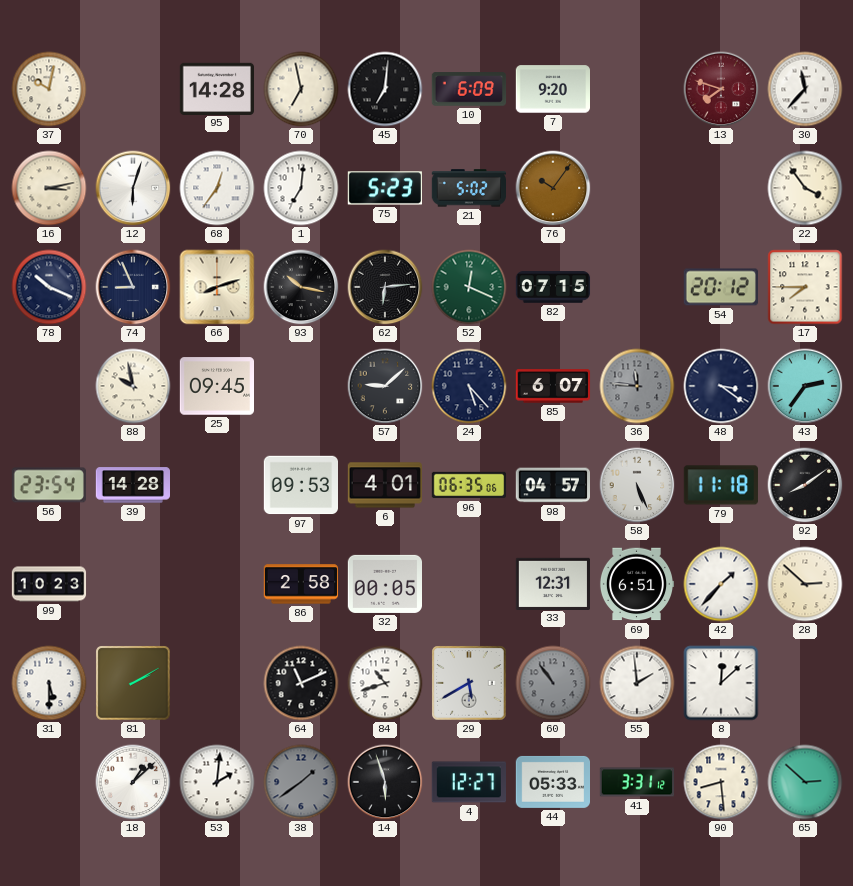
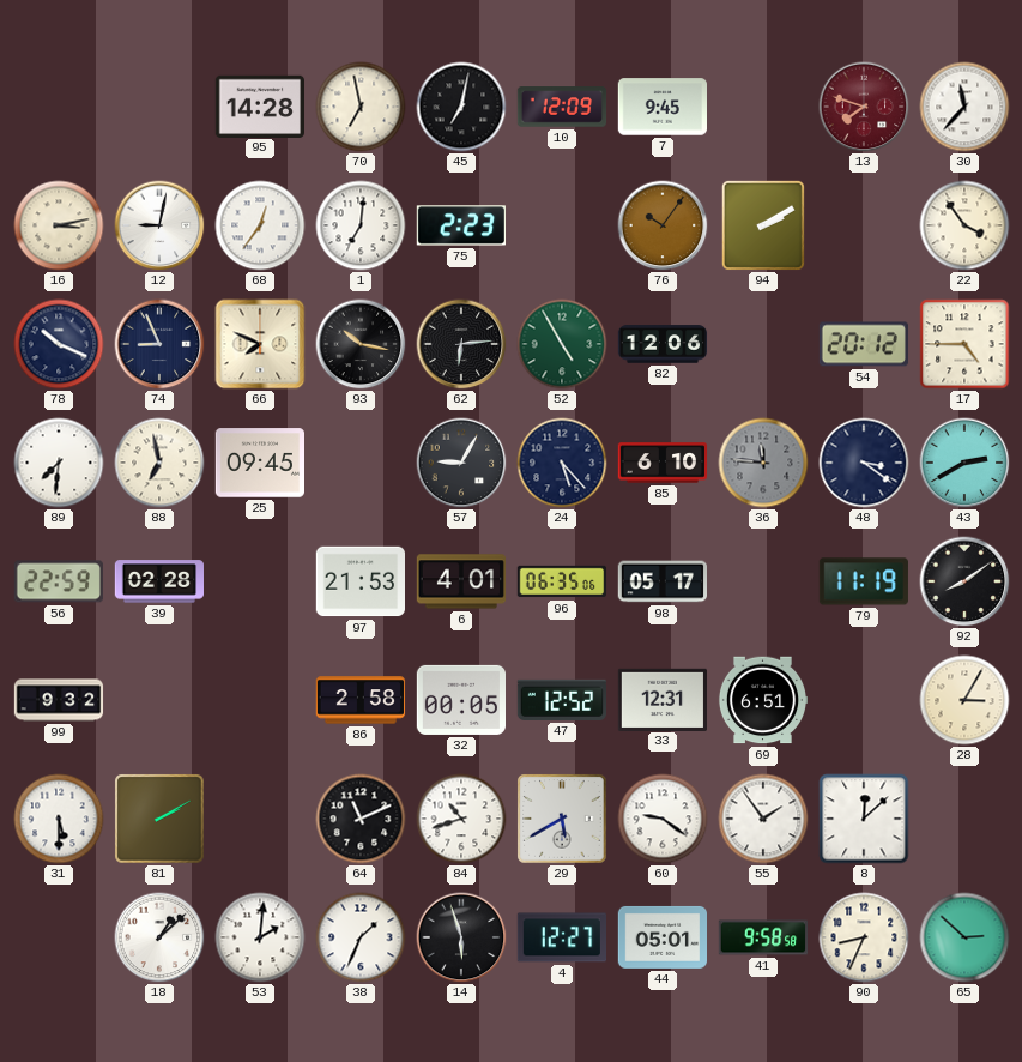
37: 10:02 -> none
45: 7:01 -> 7:02
10: 6:09 -> 12:09
7: 9:20 -> 9:45
12: 6:03 -> 9:02
75: 5:23 -> 2:23
21: 5:02 -> none
94: none -> 2:10
66: 8:12 -> 7:49
52: 12:19 -> 4:55
82: 07:15 -> 12:06
17: 7:45 -> 4:45
89: none -> 7:31
88: 9:58 -> 6:58
57: 9:08 -> 9:05
85: 6:07 -> 6:10
43: 2:36 -> 2:40
56: 23:54 -> 22:59
39: 14:28 -> 02:28
97: 09:53 -> 21:53
98: 04:57 -> 05:17
58: 5:26 -> none
79: 11:18 -> 11:19
99: 10:23 -> 9:32
47: none -> 12:52
42: 1:37 -> none
28: 2:52 -> 3:05
60: 10:54 -> 9:21
60 dial: grey -> white
55: 1:59 -> 1:54
38: 1:39 -> 1:34
38 dial: grey -> white
44: 05:33 -> 05:01
41: 3:31 -> 9:58
90: 8:29 -> 8:34
